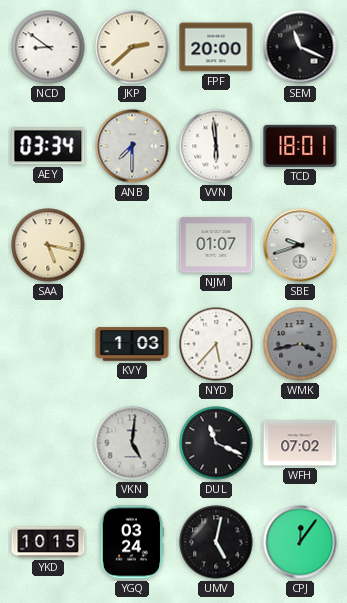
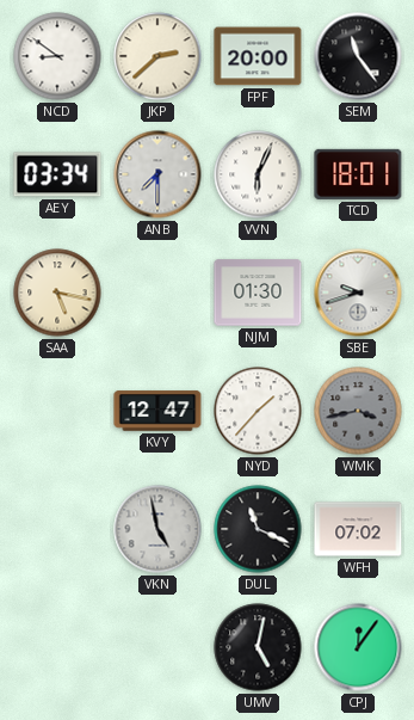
SEM: 11:19 -> 11:24
VVN: 5:59 -> 6:04
NJM: 01:07 -> 01:30
KVY: 1:03 -> 12:47
NYD: 5:37 -> 1:37
VKN: 5:01 -> 4:58
YKD: 10:15 -> none
YGQ: 03:24 -> none
